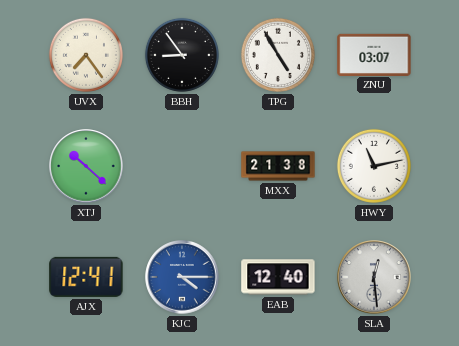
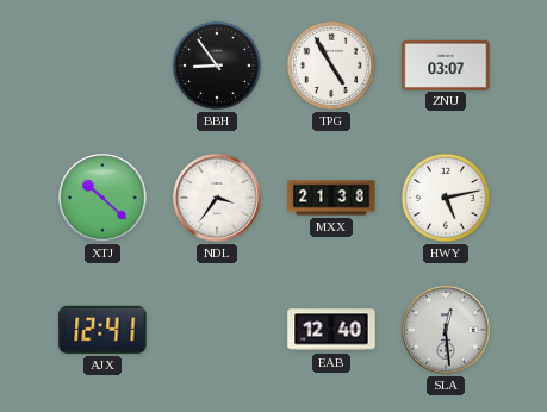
UVX: 7:24 -> none
NDL: none -> 3:36
HWY: 11:13 -> 5:13
KJC: 4:15 -> none
